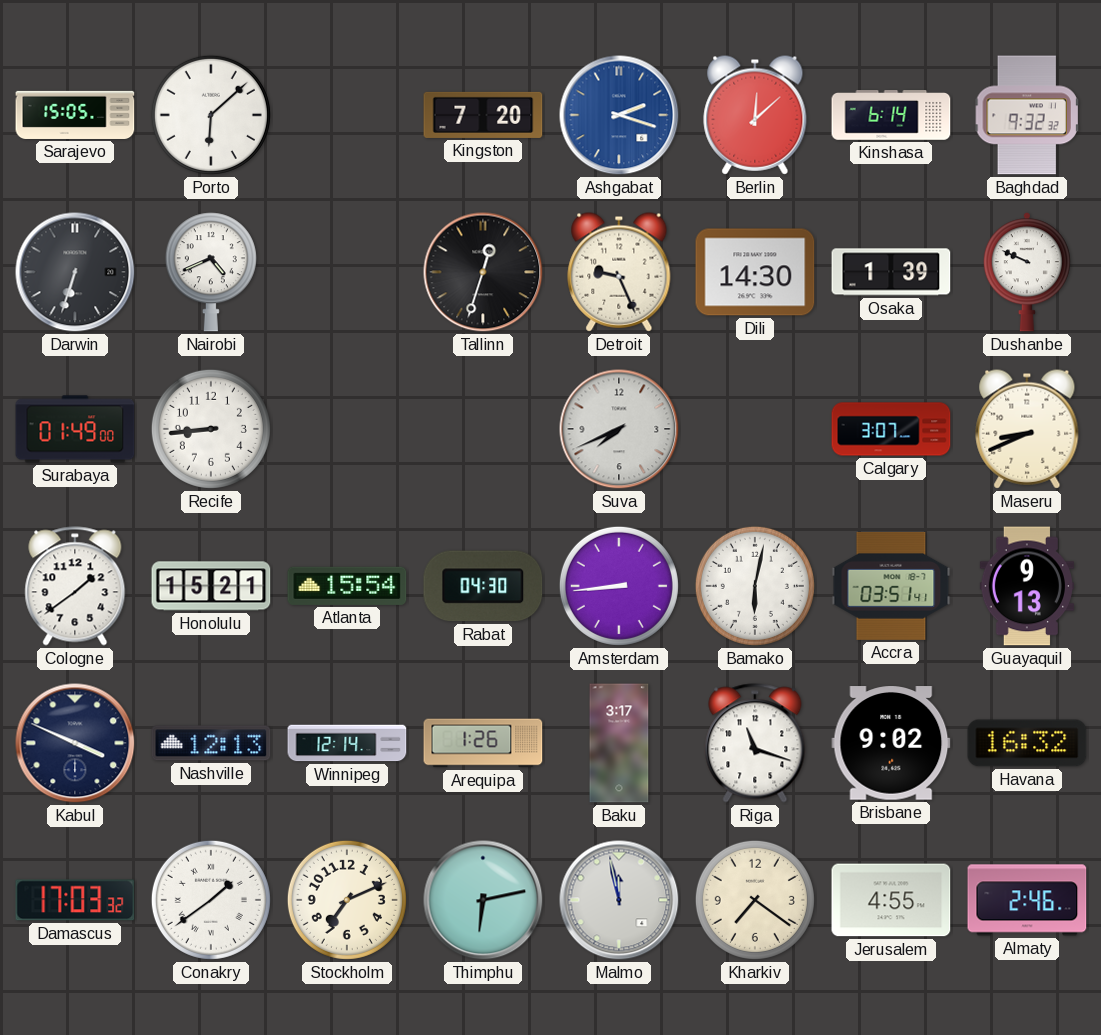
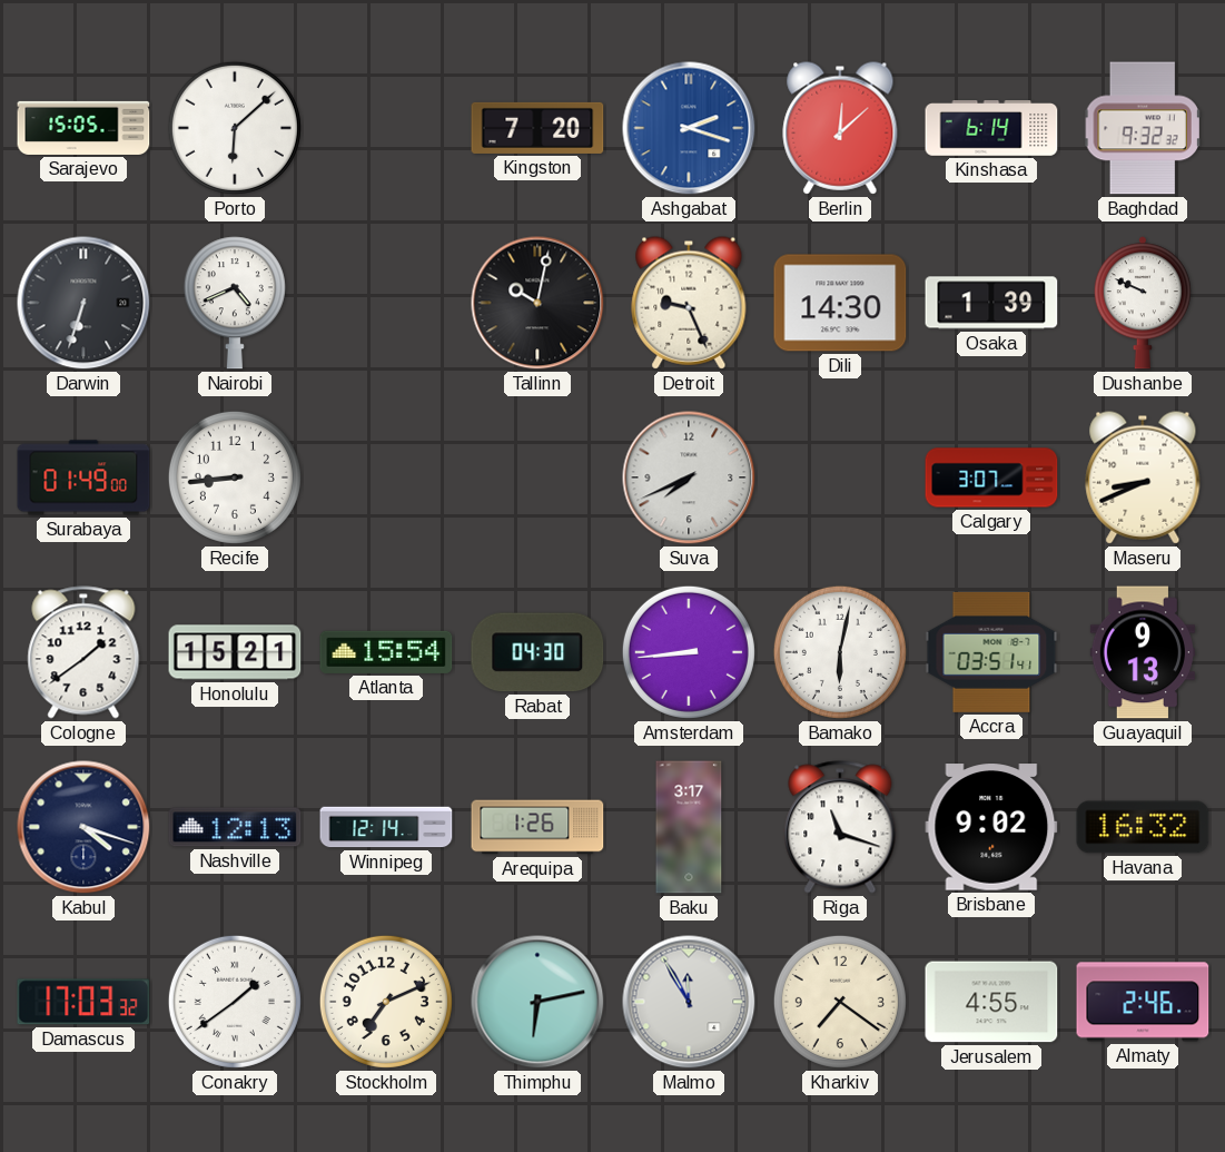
Tallinn: 12:33 -> 10:02
Kabul: 3:49 -> 4:18
Malmo: 11:58 -> 11:55
